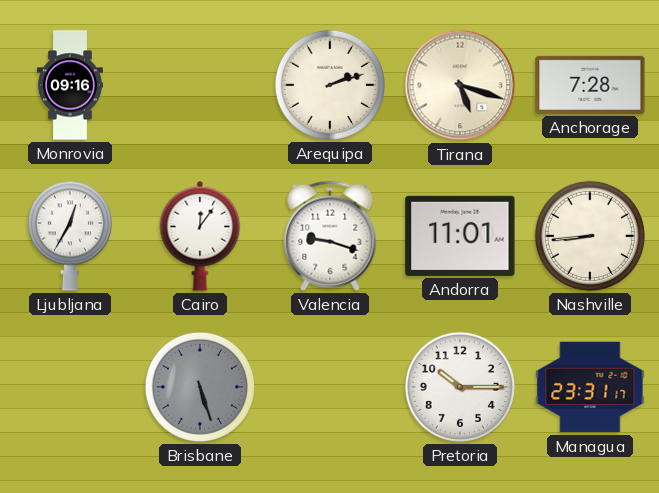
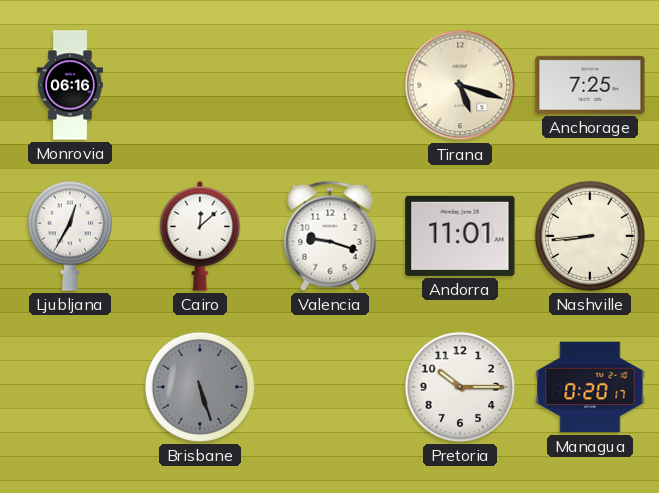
Monrovia: 09:16 -> 06:16
Arequipa: 2:12 -> none
Anchorage: 7:28 -> 7:25
Cairo: 12:06 -> 12:08
Managua: 23:31 -> 0:20
